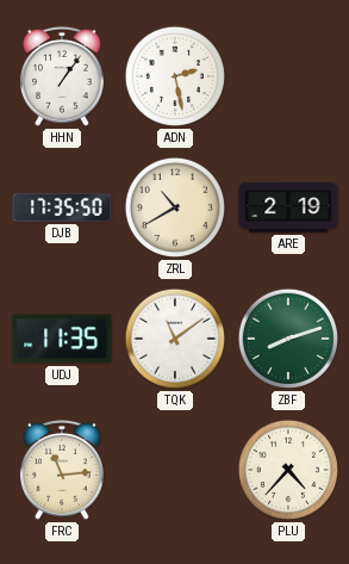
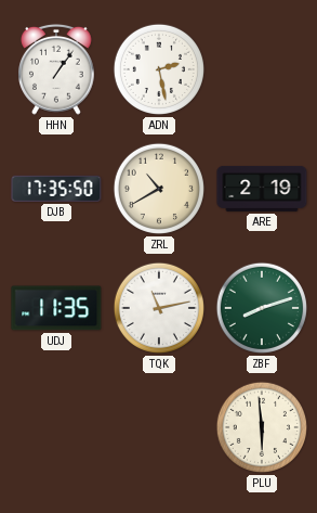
TQK: 11:09 -> 11:13
FRC: 11:14 -> none
PLU: 4:37 -> 5:59
